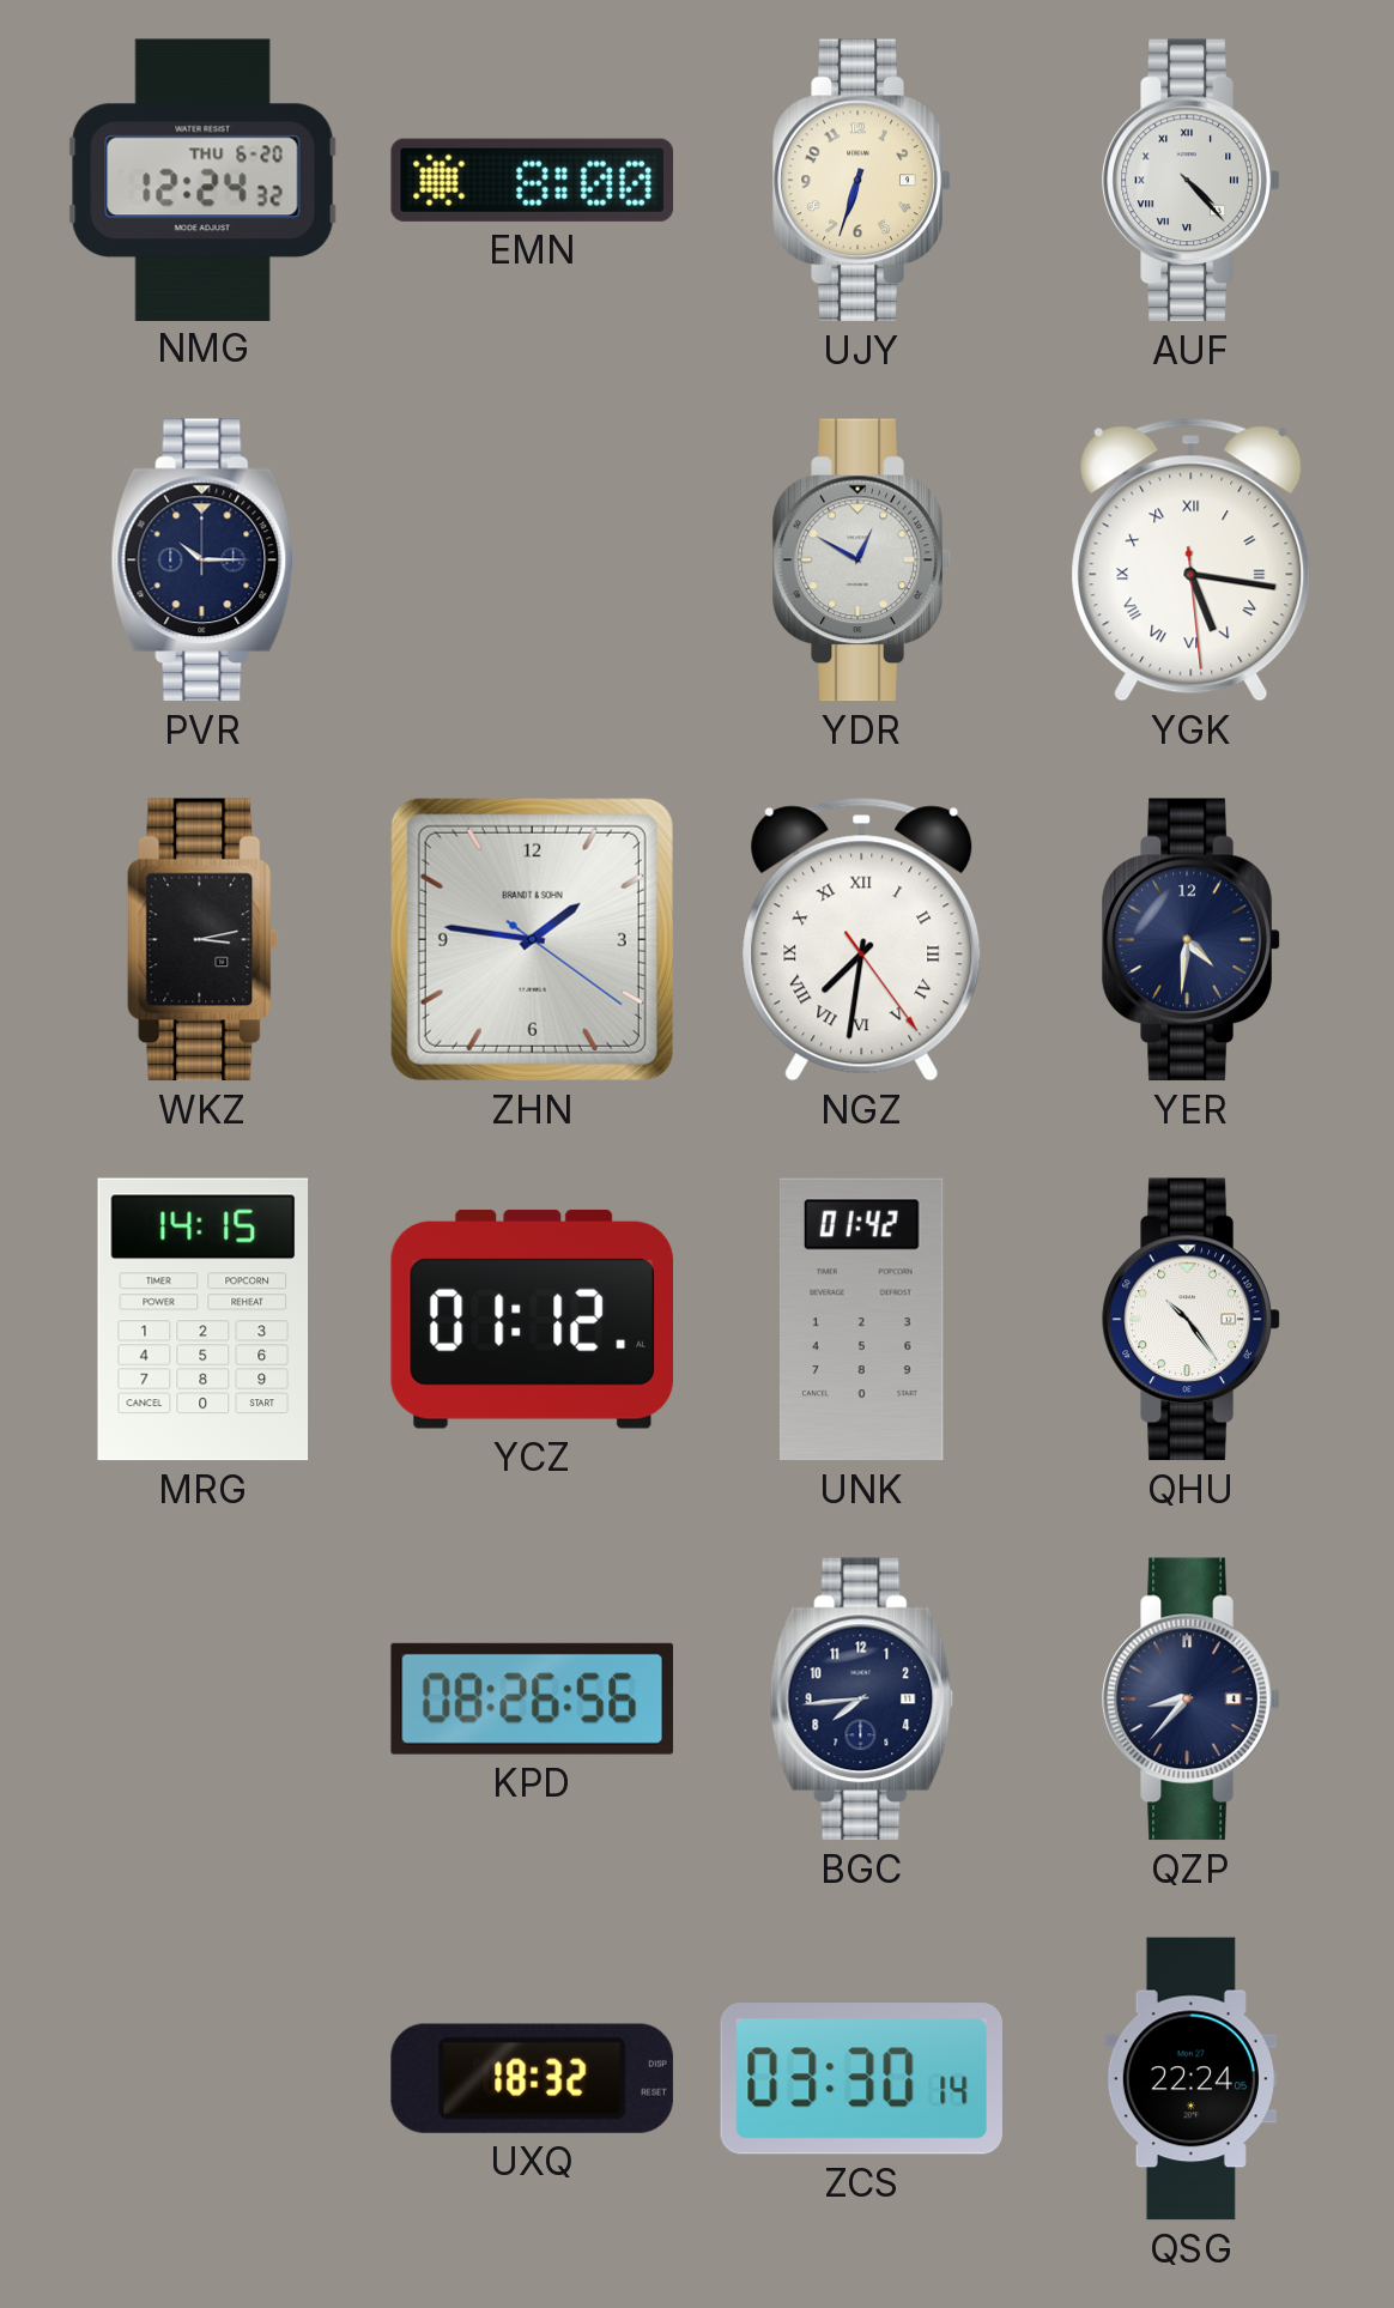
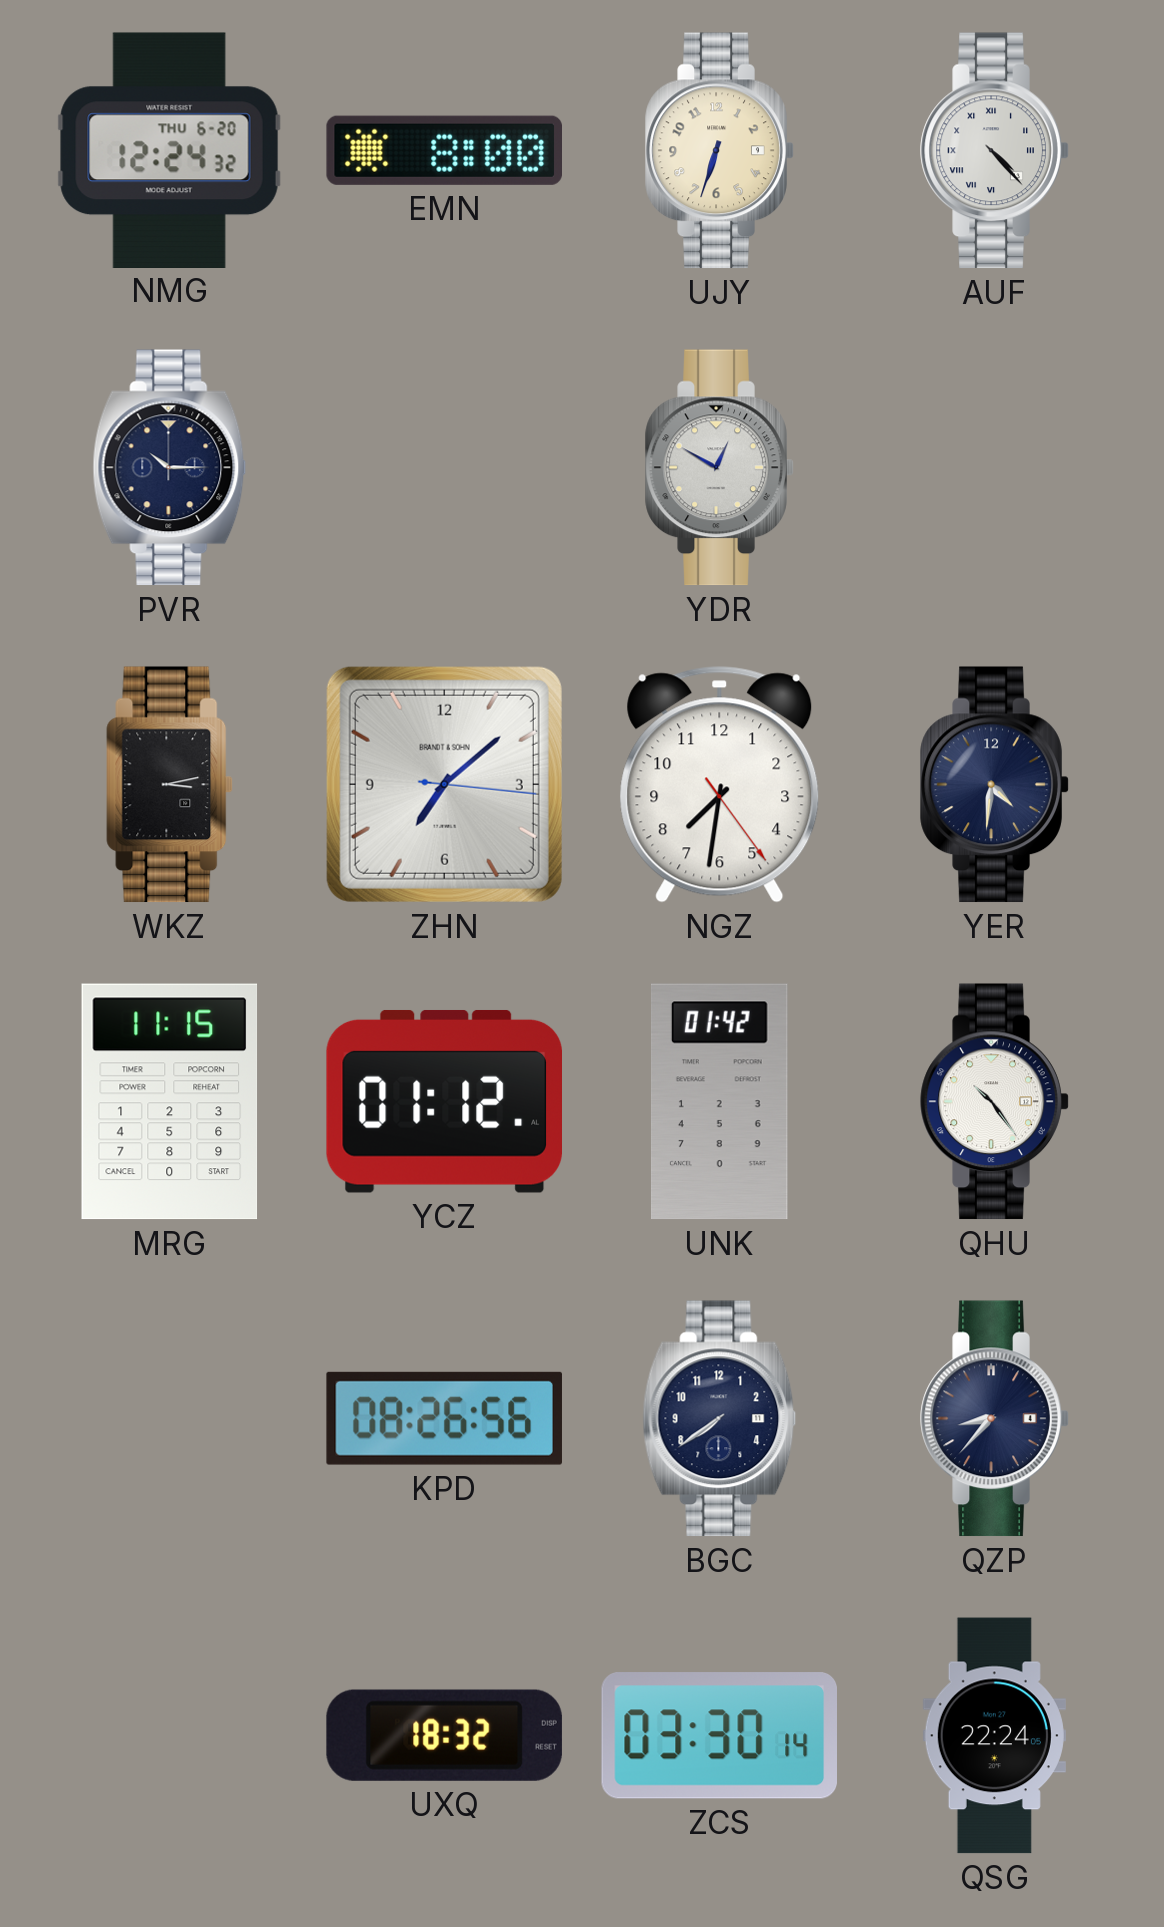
YGK: 5:16 -> none
ZHN: 1:46 -> 7:08
NGZ numerals: Roman -> Arabic
MRG: 14:15 -> 11:15
BGC: 7:44 -> 7:39
